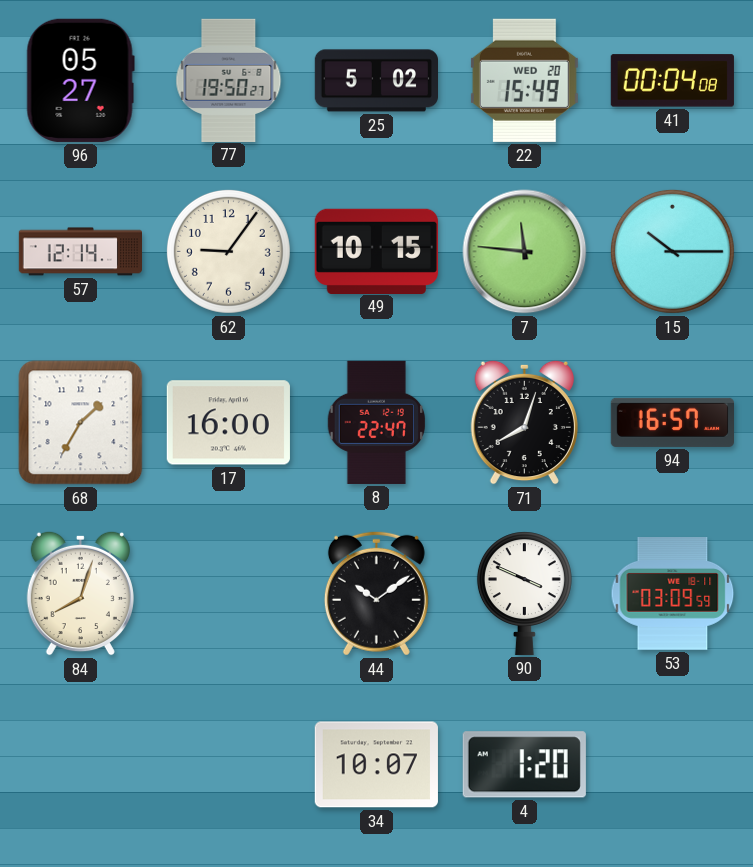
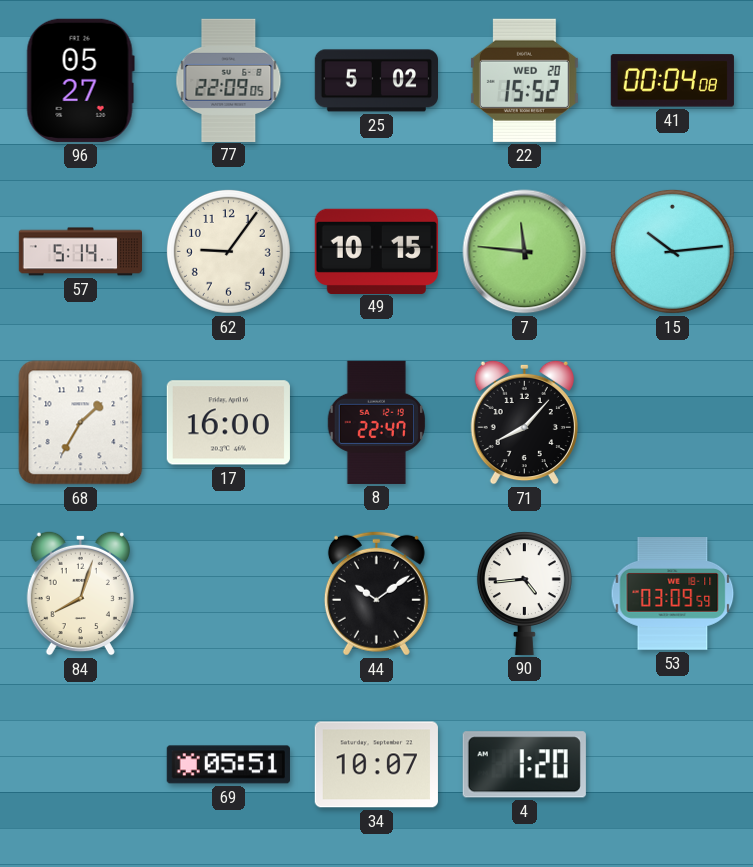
77: 19:50 -> 22:09
22: 15:49 -> 15:52
57: 12:14 -> 5:14
15: 10:15 -> 10:14
71: 8:03 -> 8:07
94: 16:57 -> none
90: 3:49 -> 4:44
69: none -> 05:51
